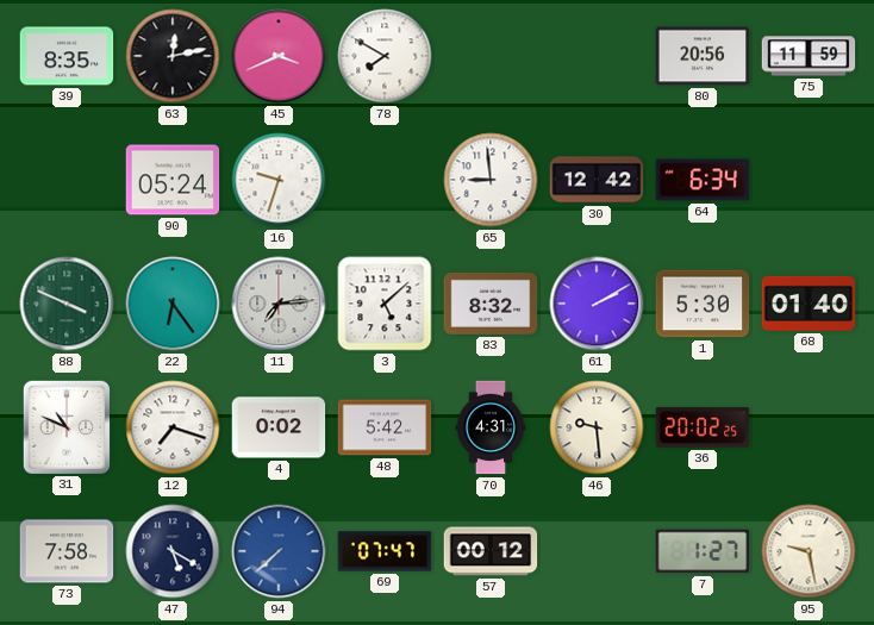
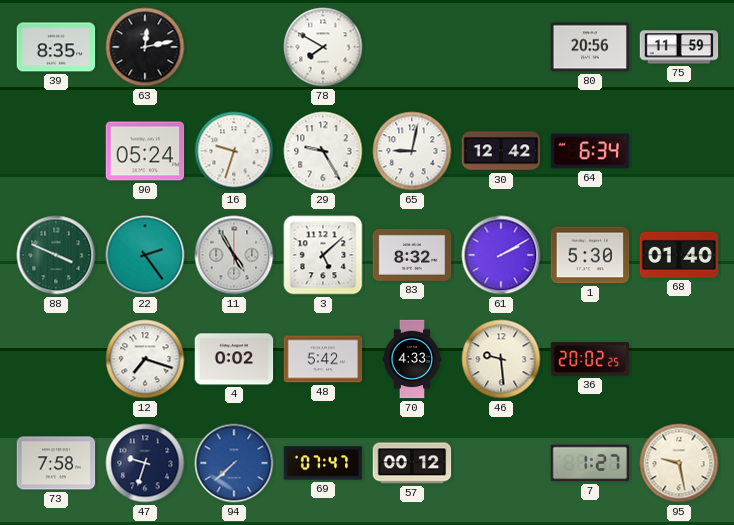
45: 3:41 -> none
29: none -> 9:25
65: 8:59 -> 9:02
22: 6:24 -> 2:24
11: 7:14 -> 4:55
31: 10:49 -> none
70: 4:31 -> 4:33
47: 5:20 -> 9:33
